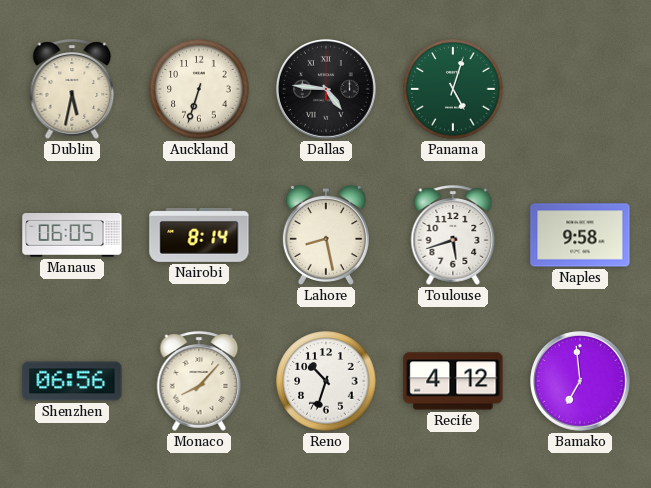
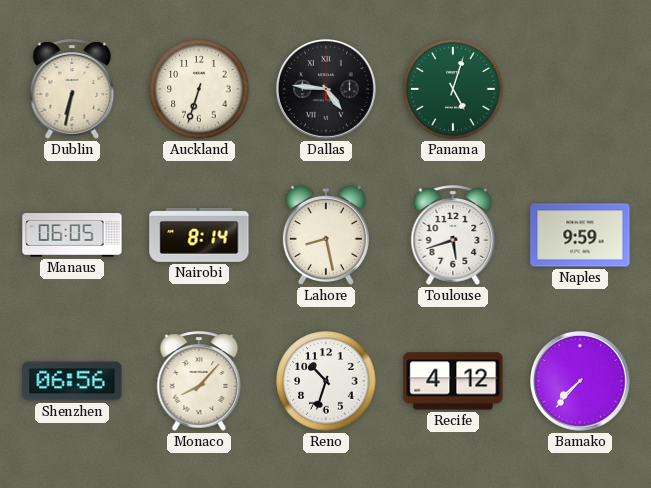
Dublin: 5:32 -> 6:32
Naples: 9:58 -> 9:59
Bamako: 6:59 -> 7:37
